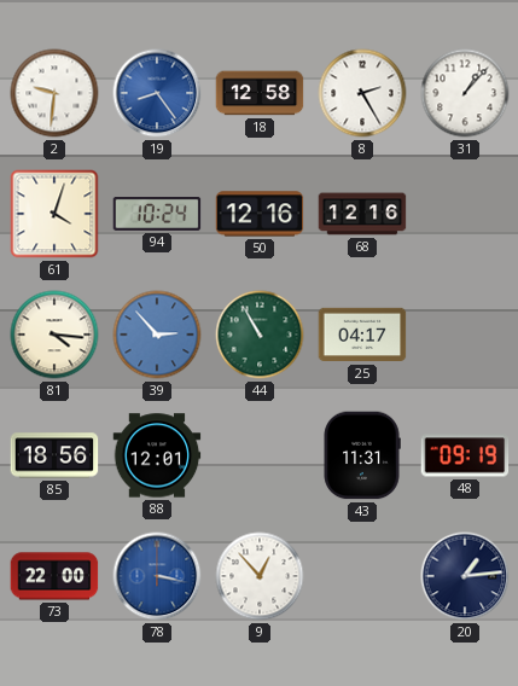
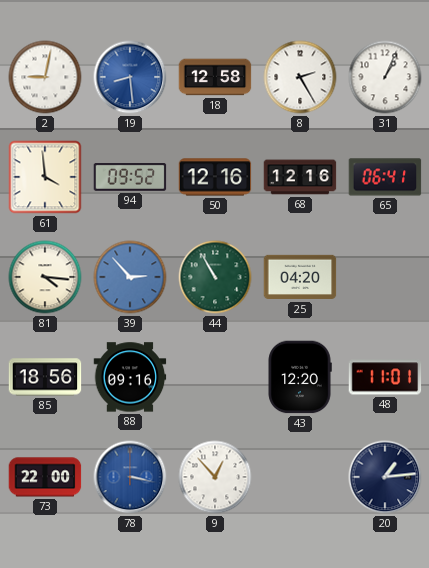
2: 9:31 -> 9:02
19: 8:24 -> 8:29
31: 1:07 -> 1:04
61: 4:03 -> 3:59
94: 10:24 -> 09:52
65: none -> 06:41
25: 04:17 -> 04:20
88: 12:01 -> 09:16
43: 11:31 -> 12:20
48: 09:19 -> 11:01
